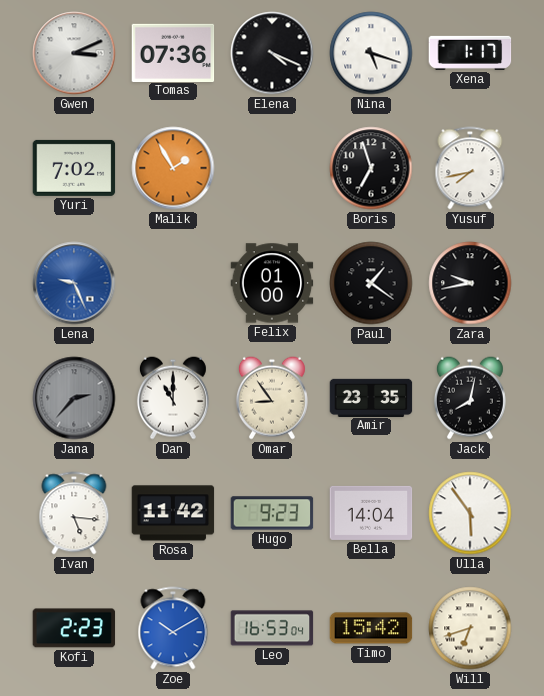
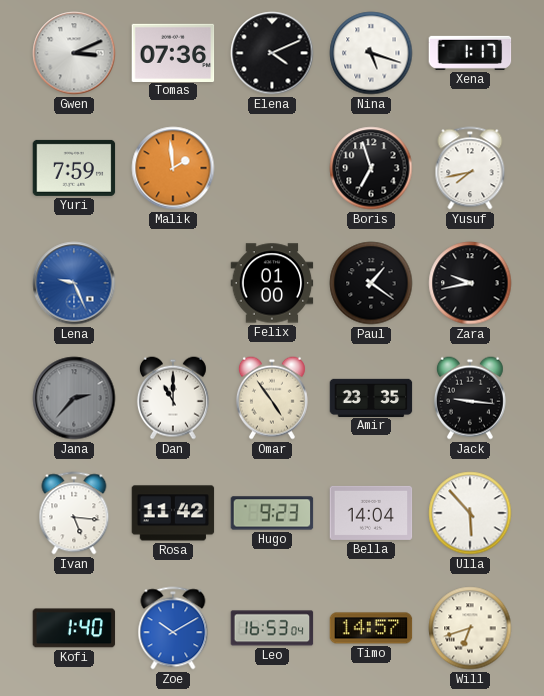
Elena: 4:19 -> 4:11
Yuri: 7:02 -> 7:59
Malik: 1:55 -> 1:59
Omar: 8:54 -> 4:54
Jack: 8:02 -> 9:16
Ulla: 5:54 -> 5:53
Kofi: 2:23 -> 1:40
Timo: 15:42 -> 14:57
